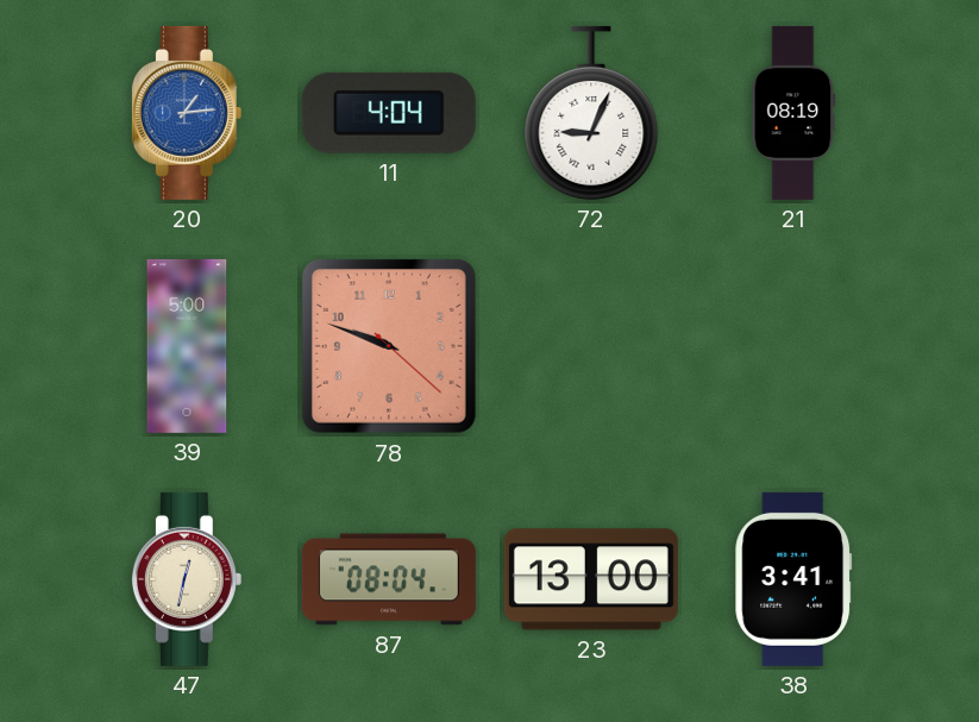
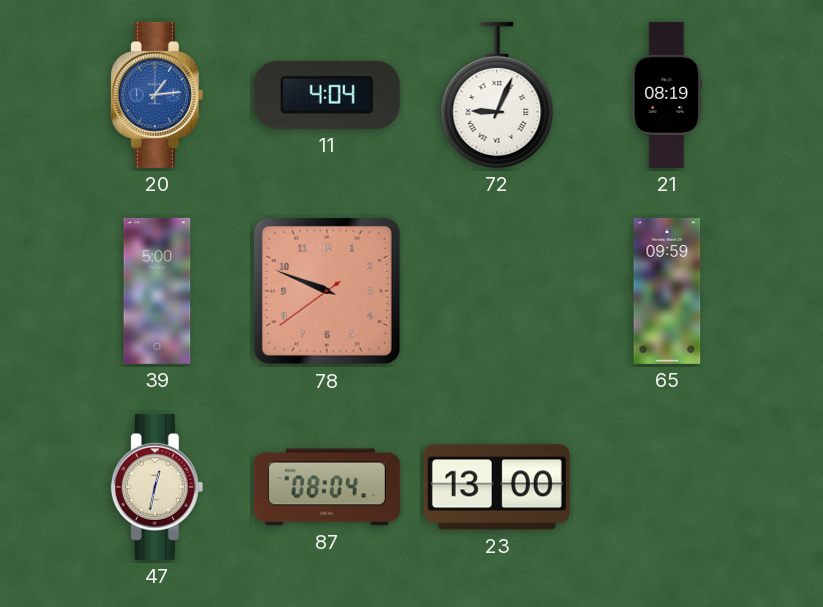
78: 9:48:22 -> 9:48:39
65: none -> 09:59
38: 3:41 -> none
